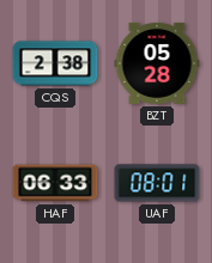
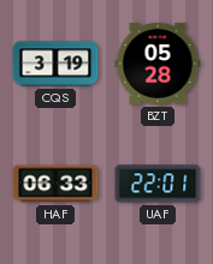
CQS: 2:38 -> 3:19
UAF: 08:01 -> 22:01
